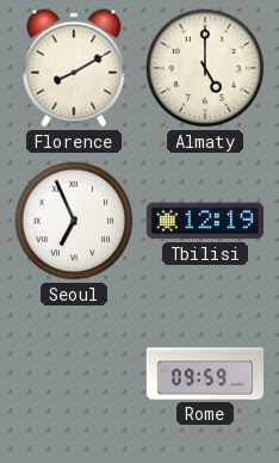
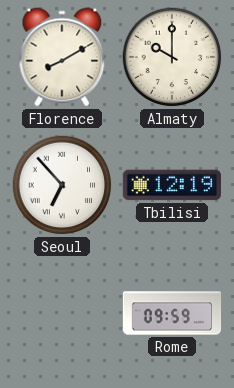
Almaty: 5:00 -> 10:00
Seoul: 6:56 -> 6:53
